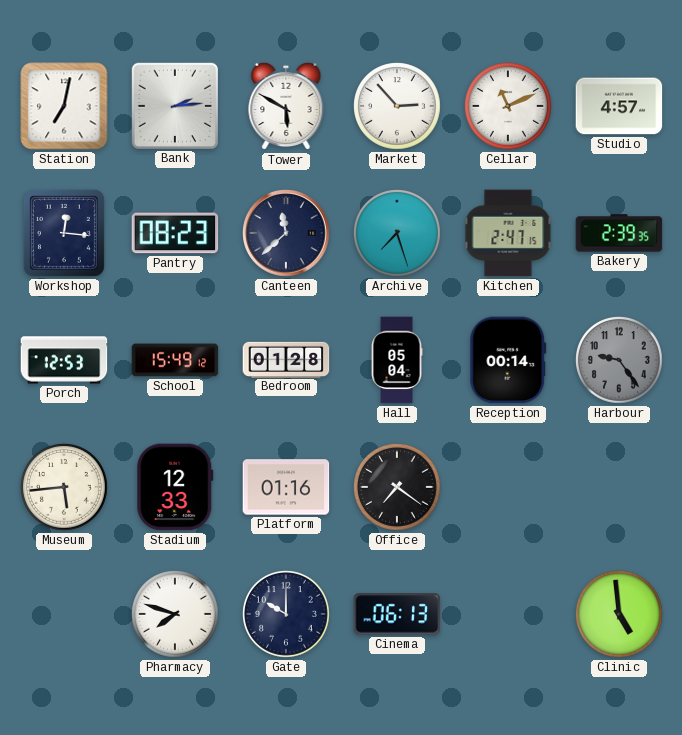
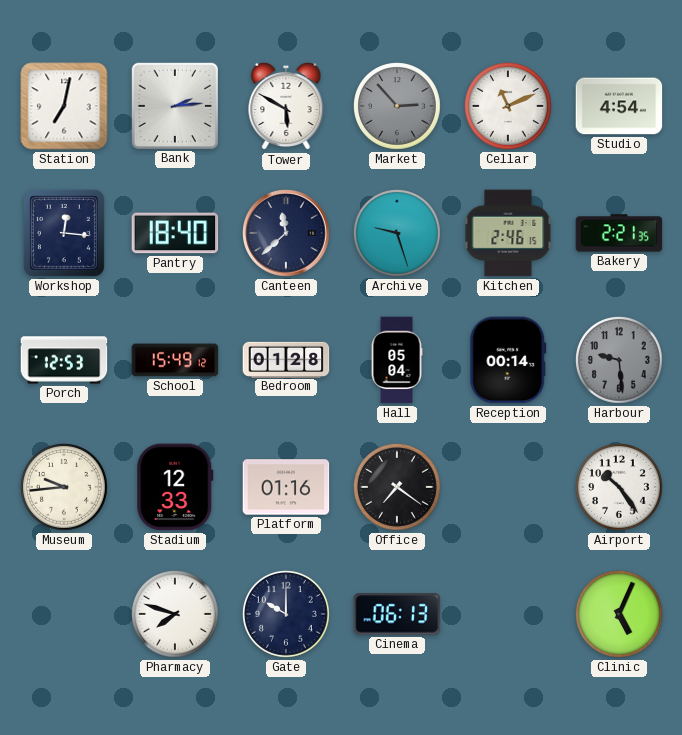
Market dial: white -> grey
Studio: 4:57 -> 4:54
Pantry: 08:23 -> 18:40
Archive: 7:27 -> 9:27
Kitchen: 2:47 -> 2:46
Bakery: 2:39 -> 2:21
Harbour: 9:24 -> 9:29
Museum: 5:44 -> 9:44
Airport: none -> 10:24
Clinic: 4:59 -> 5:04
